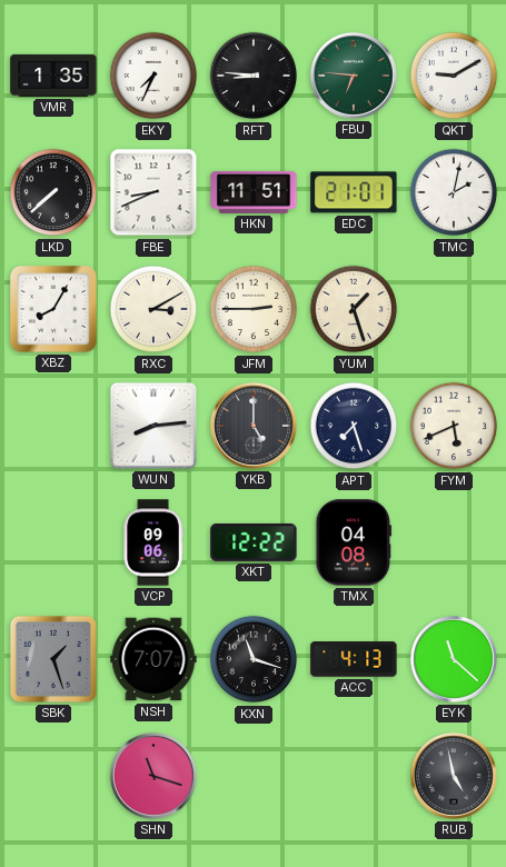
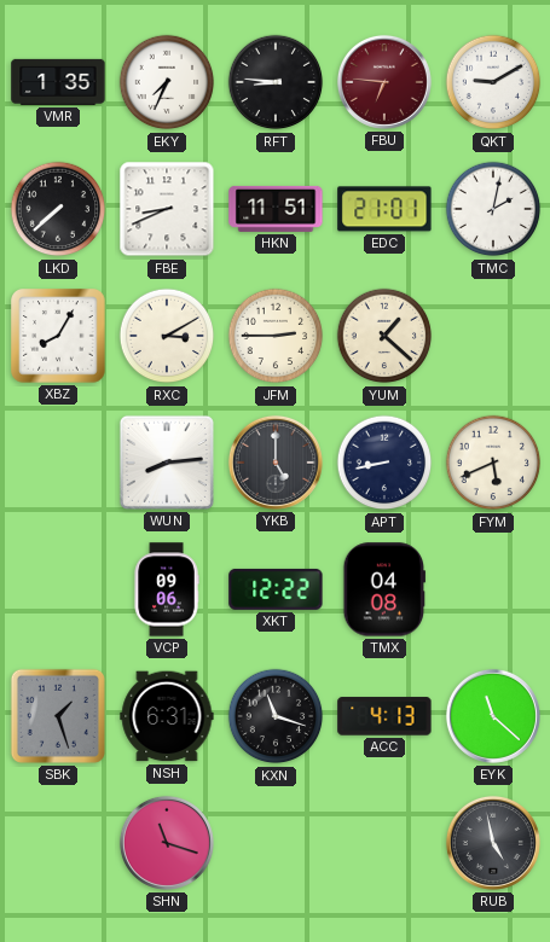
FBU dial: green -> burgundy
YUM: 1:27 -> 1:22
APT: 7:27 -> 8:43
NSH: 7:07 -> 6:31
